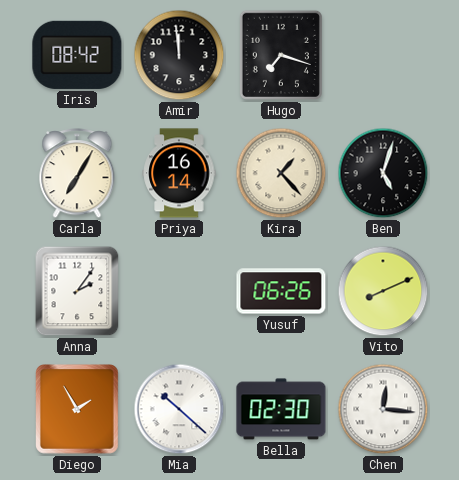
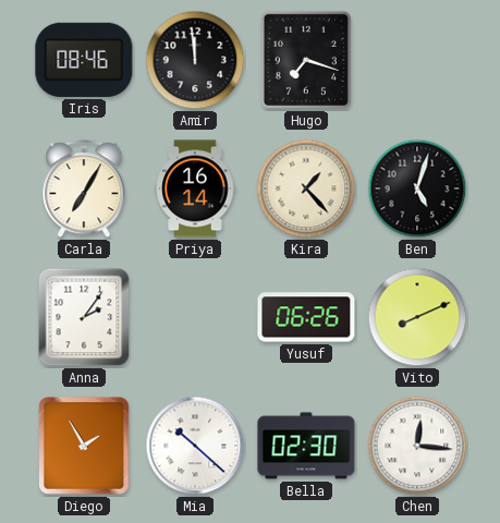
Iris: 08:42 -> 08:46
